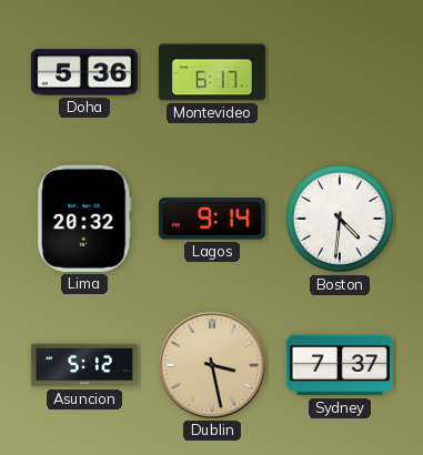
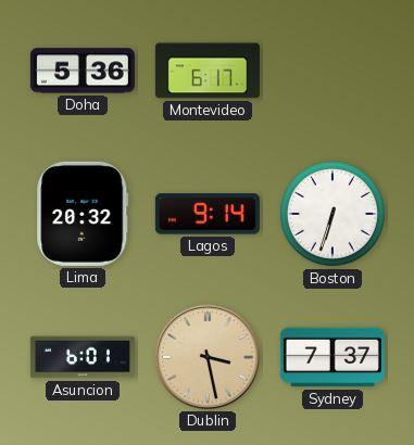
Boston: 4:31 -> 6:33
Asuncion: 5:12 -> 6:01
